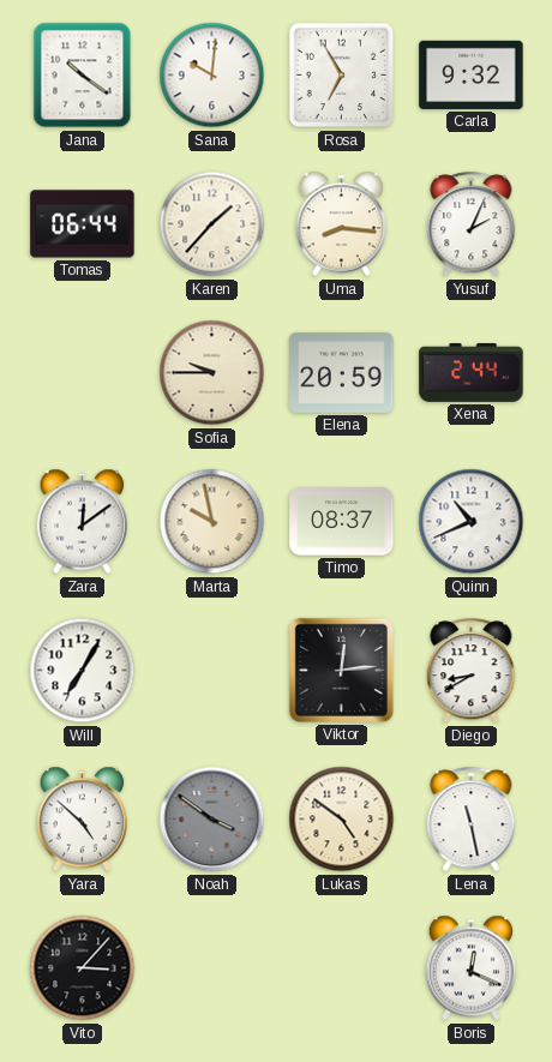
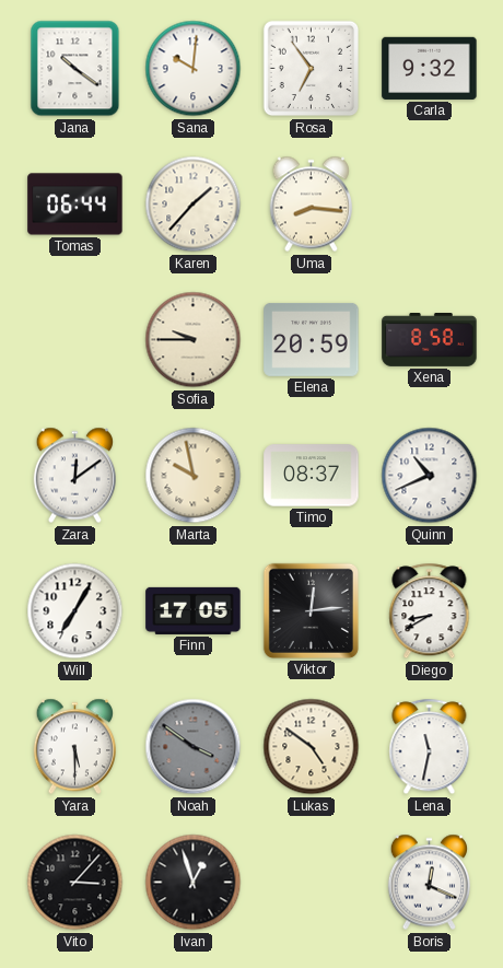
Rosa: 6:55 -> 6:54
Yusuf: 2:04 -> none
Xena: 2:44 -> 8:58
Finn: none -> 17:05
Yara: 4:52 -> 5:30
Lena: 11:28 -> 11:32
Ivan: none -> 12:57
